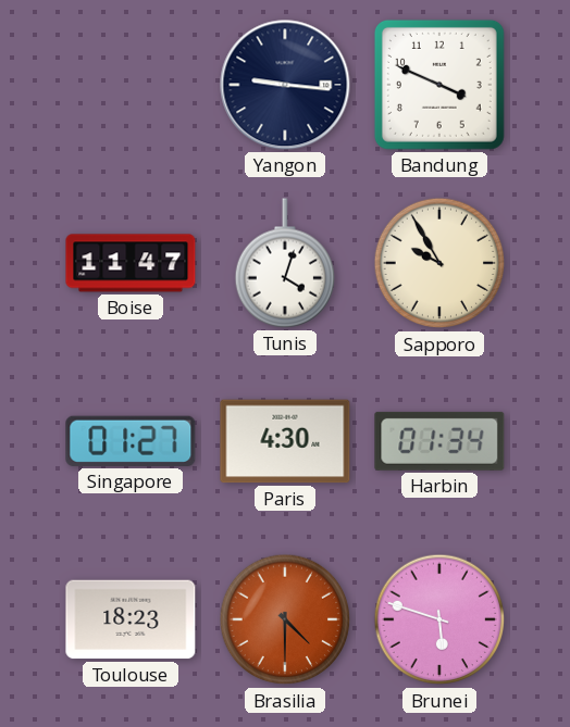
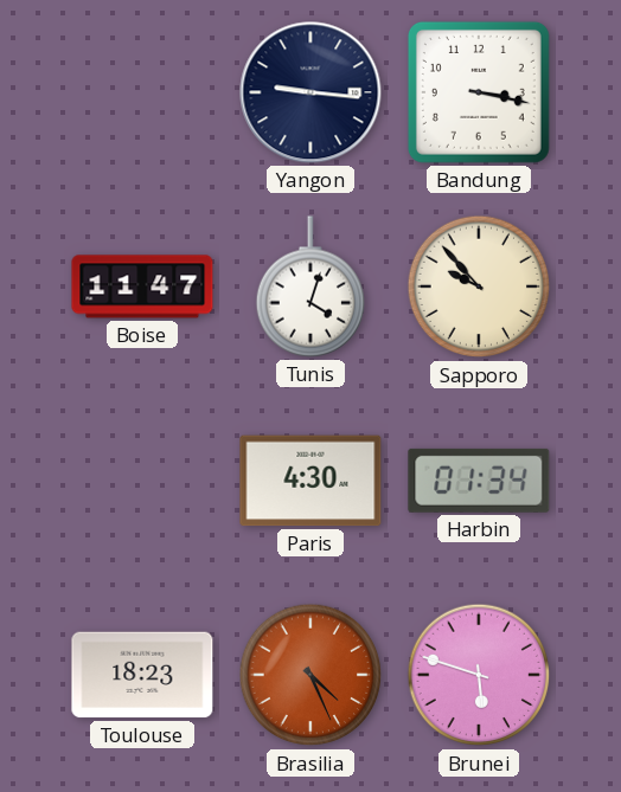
Bandung: 3:49 -> 3:17
Sapporo: 9:55 -> 9:53
Singapore: 01:27 -> none
Brasilia: 4:30 -> 4:26
